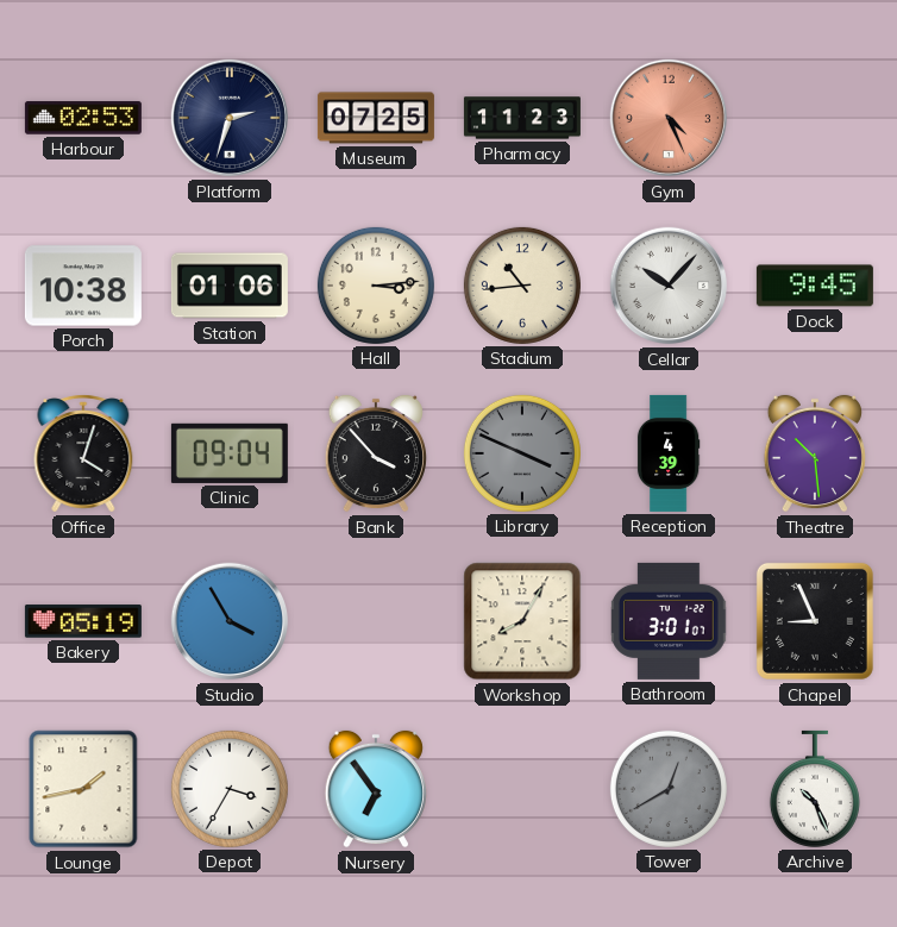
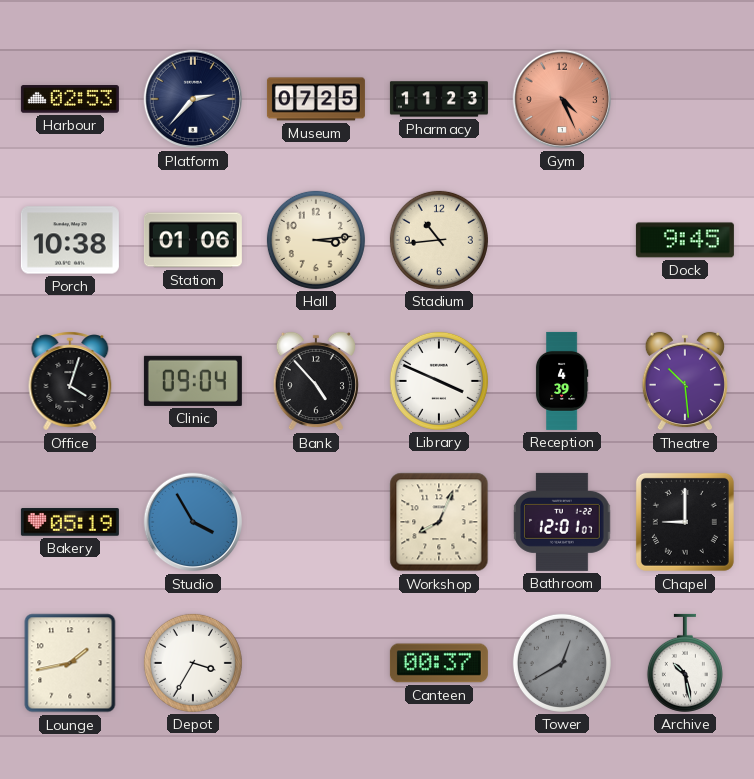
Platform: 2:33 -> 2:37
Cellar: 10:07 -> none
Bank: 3:53 -> 4:53
Library dial: grey -> white
Workshop: 8:05 -> 8:04
Bathroom: 3:01 -> 12:01
Chapel: 8:56 -> 9:00
Nursery: 6:54 -> none
Canteen: none -> 00:37
Archive: 10:26 -> 10:28
